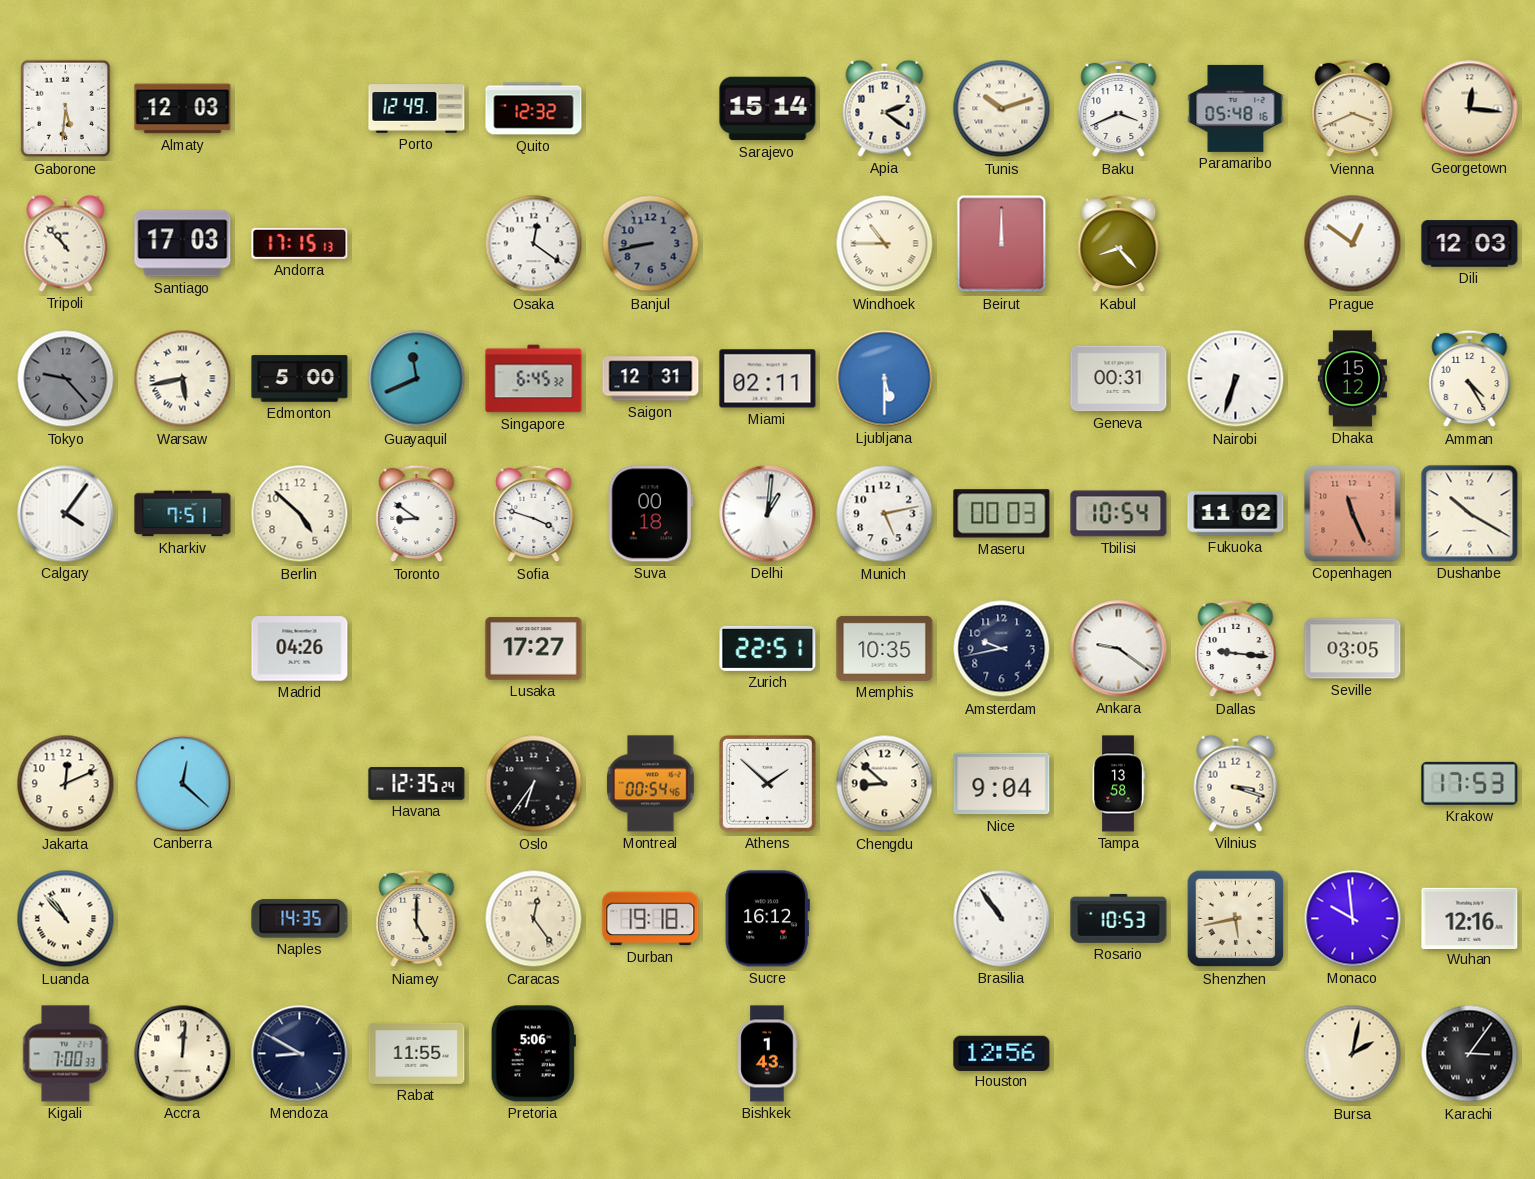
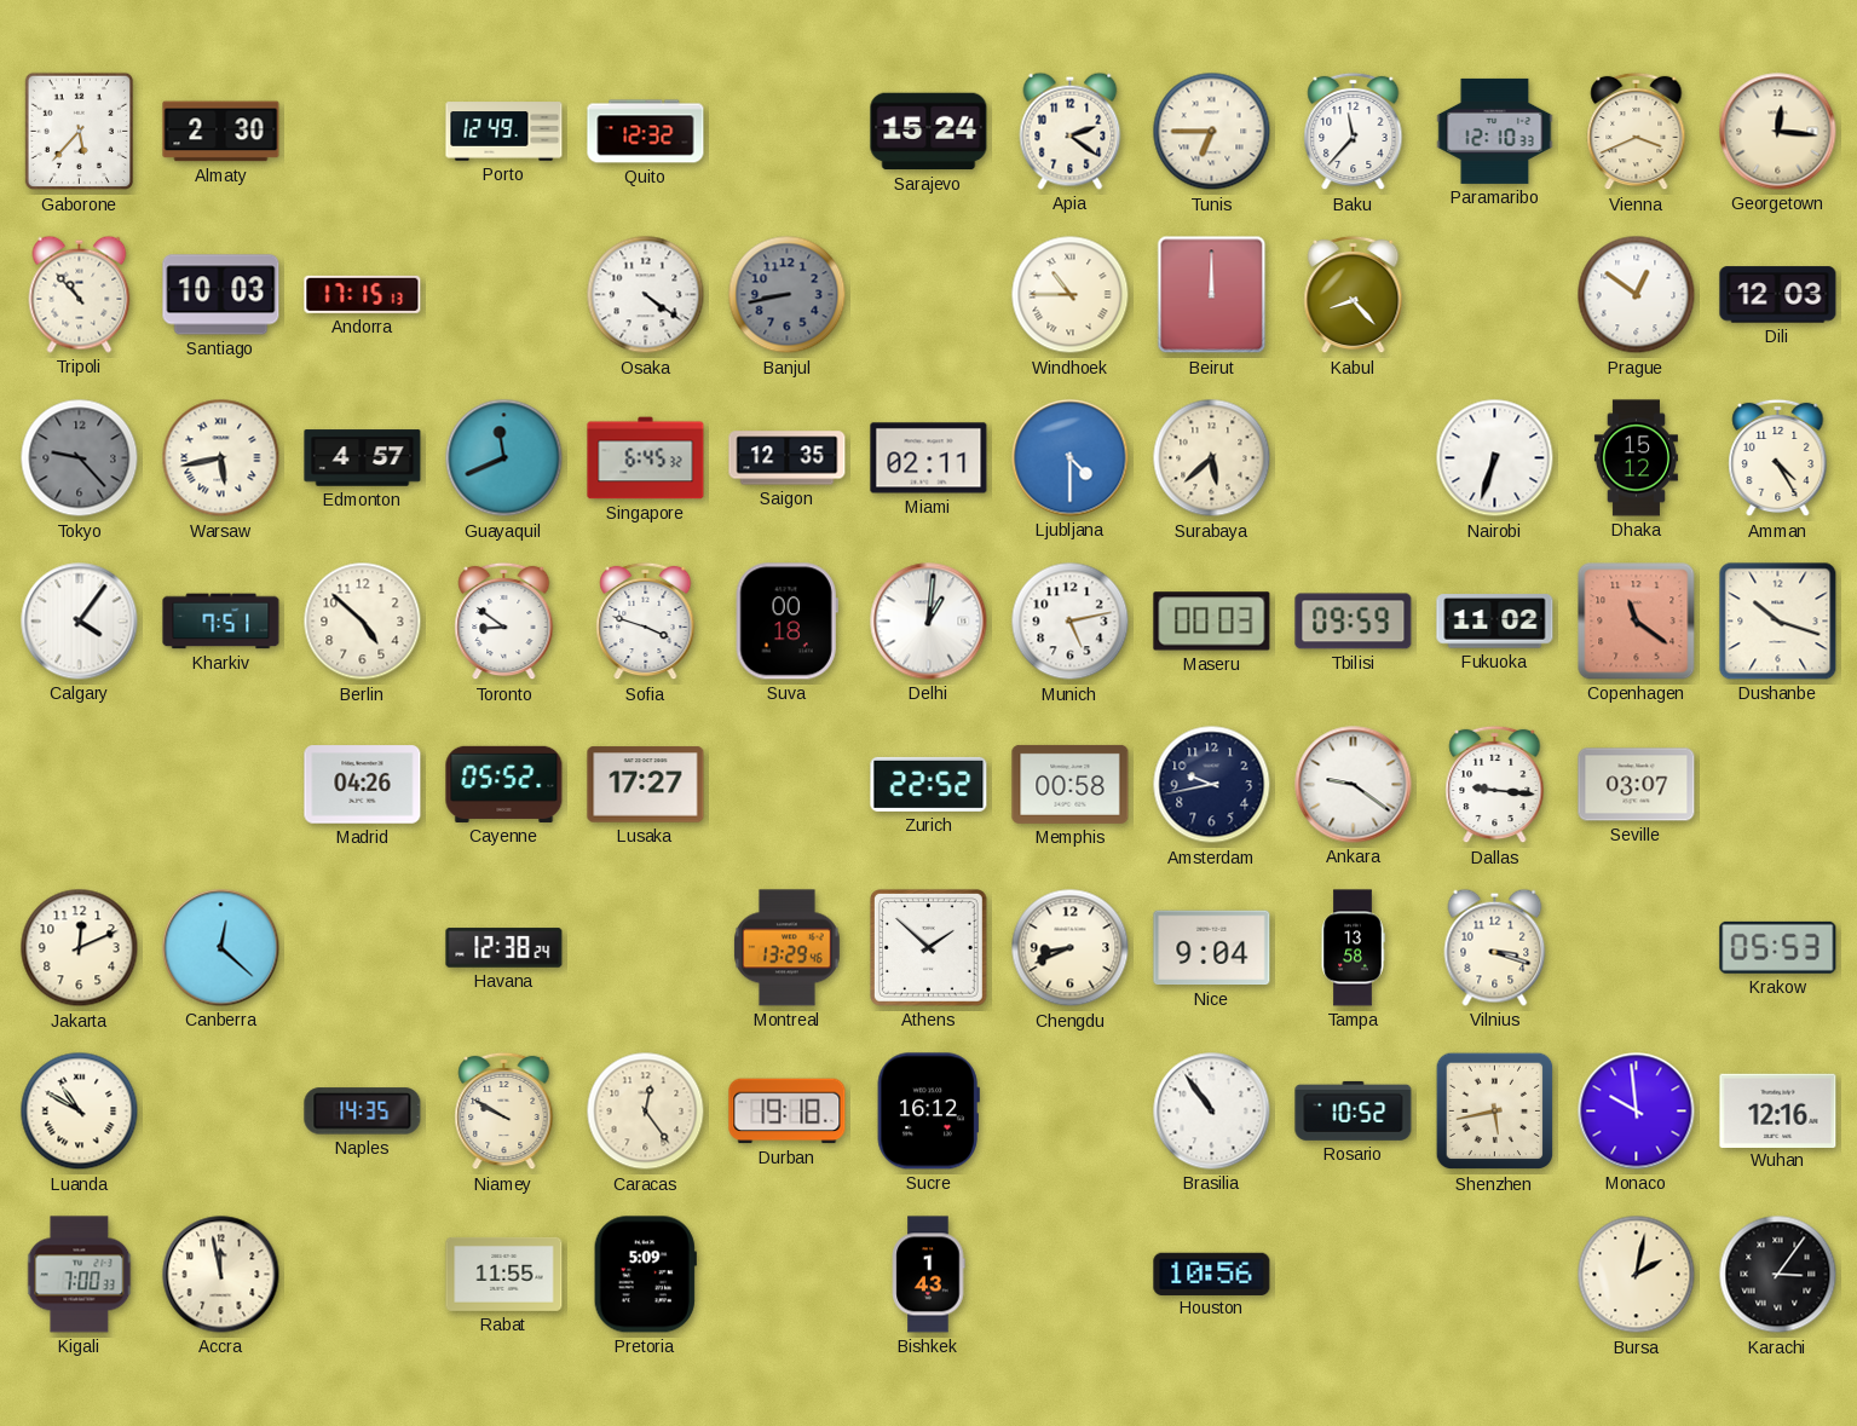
Gaborone: 5:31 -> 5:37
Almaty: 12:03 -> 2:30
Sarajevo: 15:14 -> 15:24
Tunis: 10:12 -> 6:45
Baku: 3:41 -> 11:37
Paramaribo: 05:48 -> 12:10
Santiago: 17:03 -> 10:03
Osaka: 12:21 -> 4:21
Edmonton: 5:00 -> 4:57
Saigon: 12:31 -> 12:35
Ljubljana: 5:30 -> 4:30
Surabaya: none -> 5:38
Geneva: 00:31 -> none
Tbilisi: 10:54 -> 09:59
Copenhagen: 11:26 -> 11:21
Dushanbe: 10:20 -> 10:18
Cayenne: none -> 05:52
Zurich: 22:51 -> 22:52
Memphis: 10:35 -> 00:58
Seville: 03:05 -> 03:07
Havana: 12:35 -> 12:38
Oslo: 6:36 -> none
Montreal: 00:54 -> 13:29
Chengdu: 8:52 -> 8:41
Krakow: 17:53 -> 05:53
Luanda: 10:53 -> 10:50
Niamey: 5:00 -> 9:50
Rosario: 10:53 -> 10:52
Accra: 12:01 -> 11:58
Mendoza: 8:50 -> none
Pretoria: 5:06 -> 5:09
Houston: 12:56 -> 10:56
